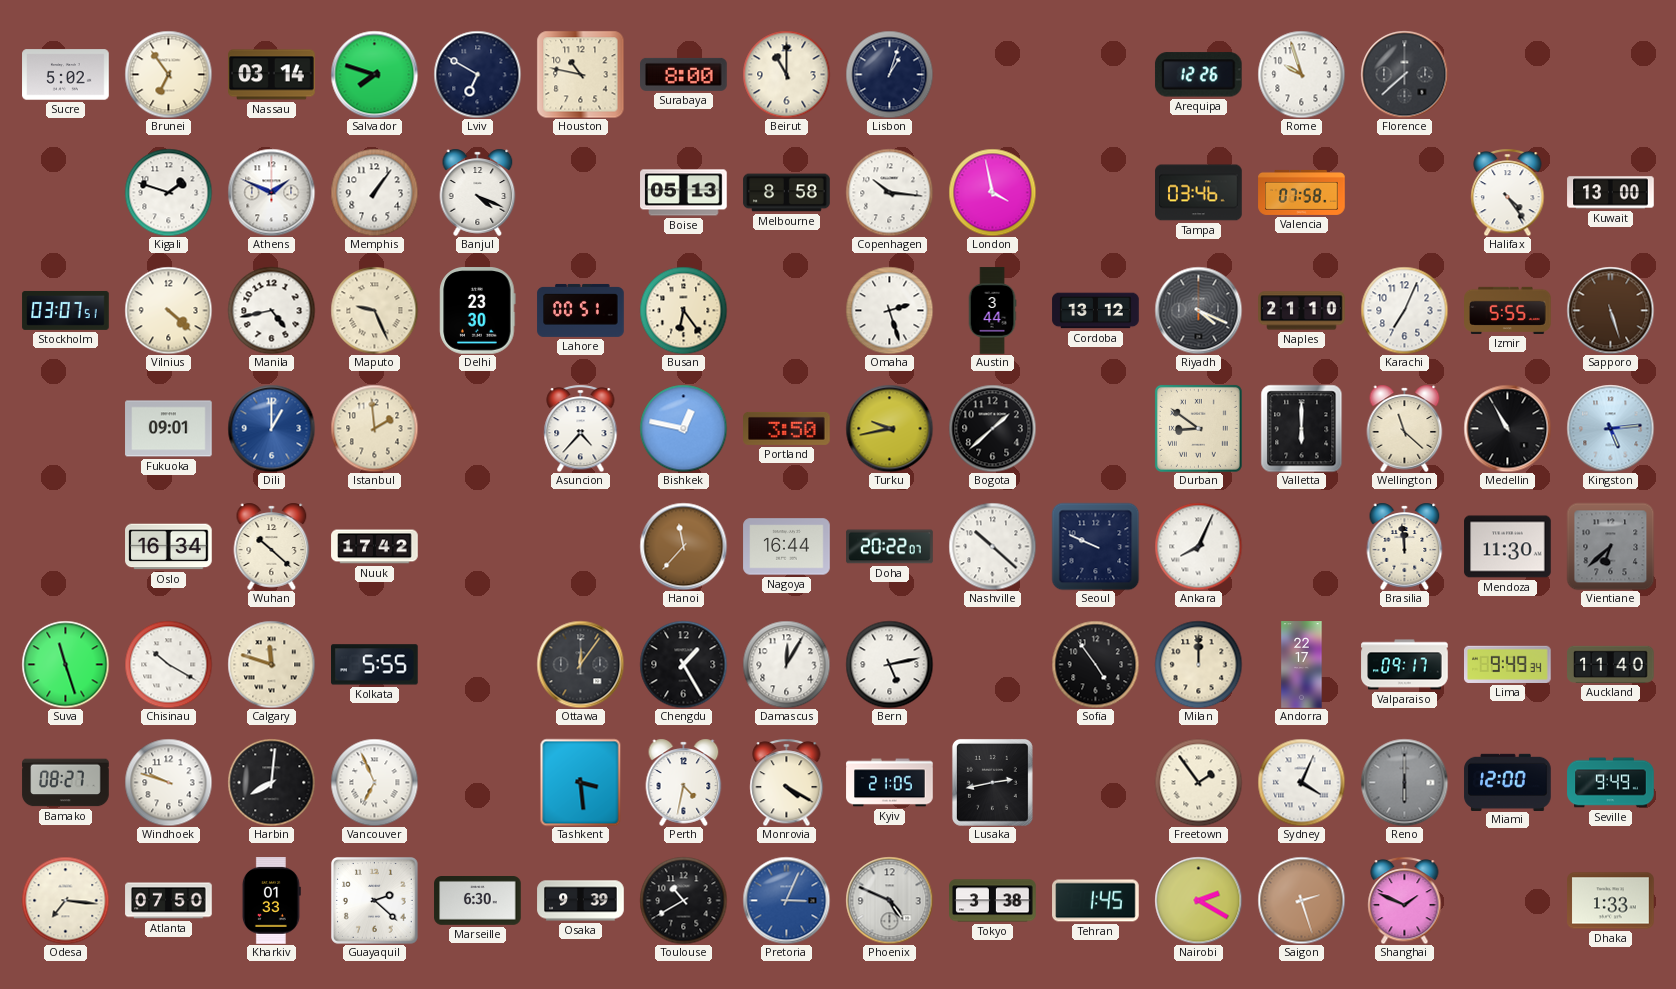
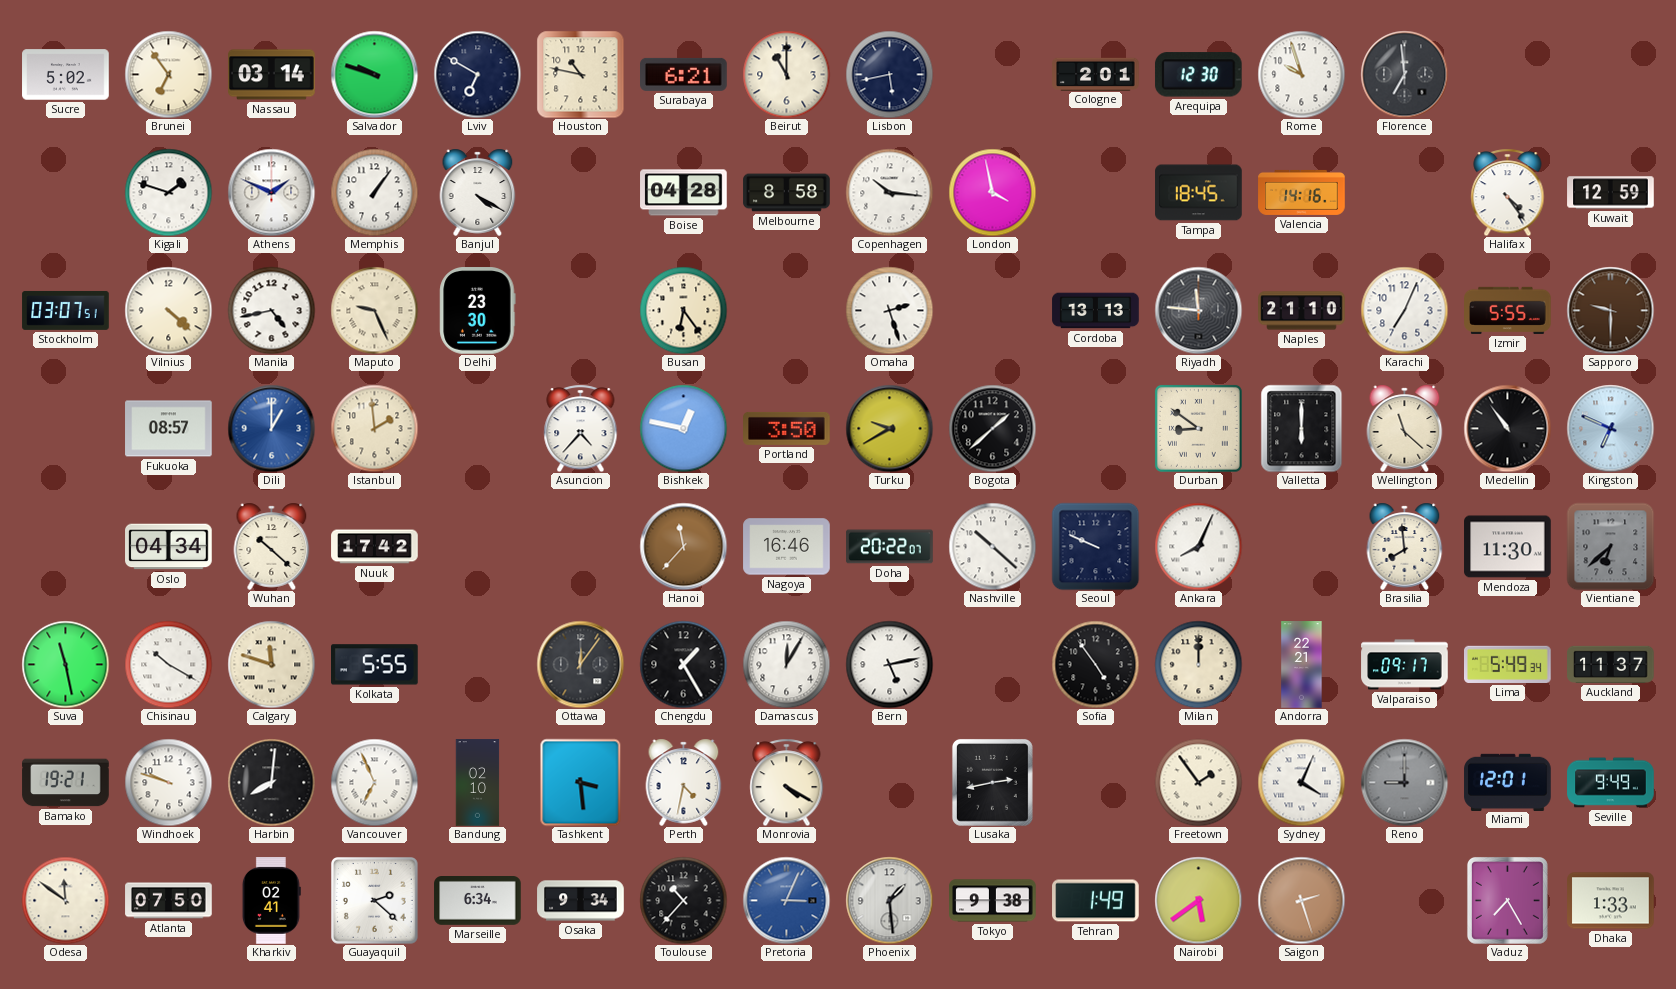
Salvador: 7:48 -> 9:48
Surabaya: 8:00 -> 6:21
Lisbon: 1:03 -> 5:43
Cologne: none -> 2:01
Arequipa: 12:26 -> 12:30
Florence: 7:38 -> 6:59
Banjul: 4:19 -> 4:20
Boise: 05:13 -> 04:28
Tampa: 03:46 -> 18:45
Valencia: 07:58 -> 14:16
Kuwait: 13:00 -> 12:59
Lahore: 00:51 -> none
Austin: 3:44 -> none
Cordoba: 13:12 -> 13:13
Riyadh: 4:19 -> 11:46
Sapporo: 5:27 -> 9:30
Fukuoka: 09:01 -> 08:57
Turku: 9:43 -> 9:40
Medellin: 10:55 -> 10:54
Kingston: 5:14 -> 6:49
Oslo: 16:34 -> 04:34
Nagoya: 16:44 -> 16:46
Brasilia: 11:59 -> 7:59
Suva: 11:27 -> 11:28
Andorra: 22:17 -> 22:21
Lima: 9:49 -> 5:49
Auckland: 11:40 -> 11:37
Bamako: 08:27 -> 19:21
Bandung: none -> 02:10
Kyiv: 21:05 -> none
Reno: 6:00 -> 9:00
Miami: 12:00 -> 12:01
Odesa: 7:16 -> 11:51
Kharkiv: 01:33 -> 02:41
Marseille: 6:30 -> 6:34
Osaka: 9:39 -> 9:34
Toulouse: 10:40 -> 10:37
Phoenix: 4:49 -> 1:29
Tokyo: 3:38 -> 9:38
Tehran: 1:45 -> 1:49
Nairobi: 2:20 -> 5:39
Shanghai: 1:49 -> none
Vaduz: none -> 7:25
